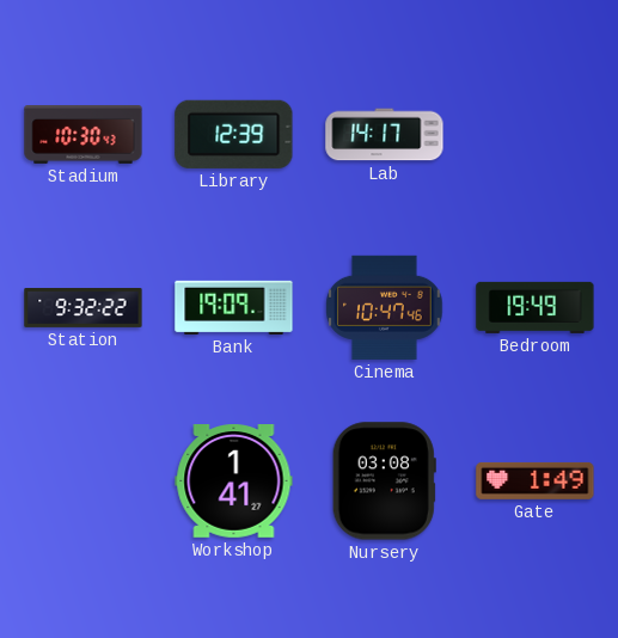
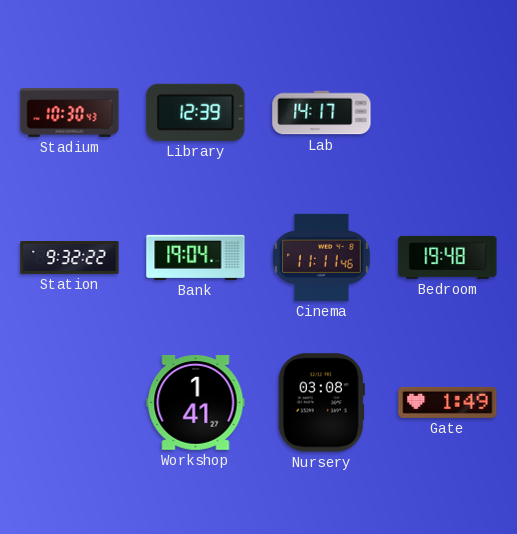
Bank: 19:09 -> 19:04
Cinema: 10:47 -> 11:11
Bedroom: 19:49 -> 19:48
